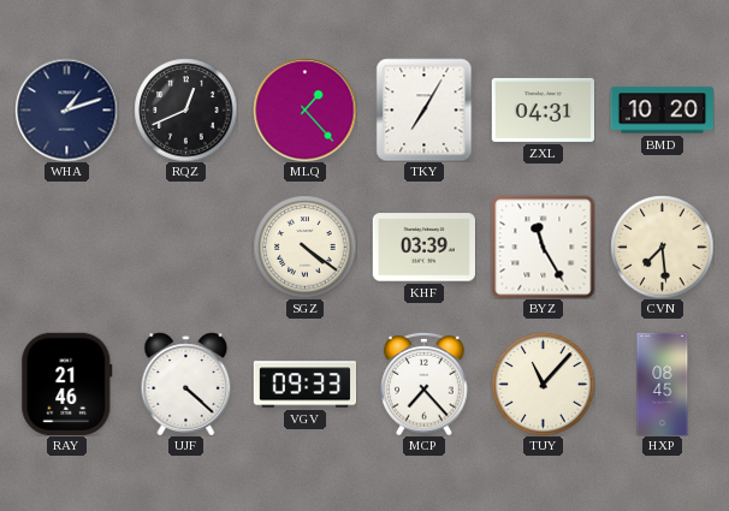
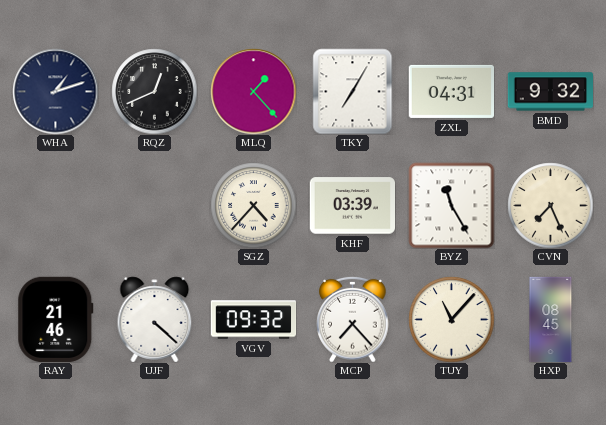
BMD: 10:20 -> 9:32
SGZ: 4:21 -> 4:37
CVN: 7:29 -> 7:26
VGV: 09:33 -> 09:32
